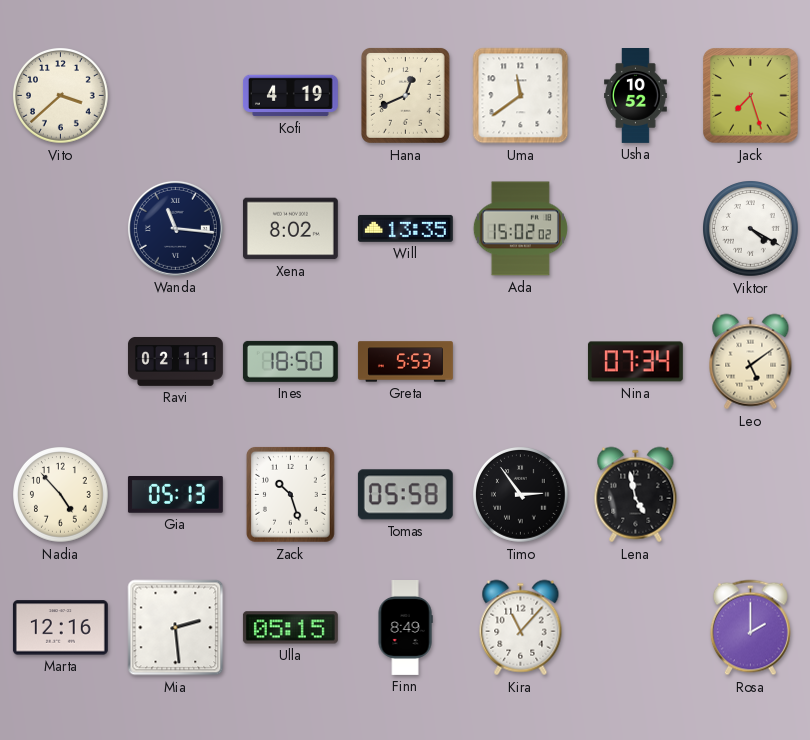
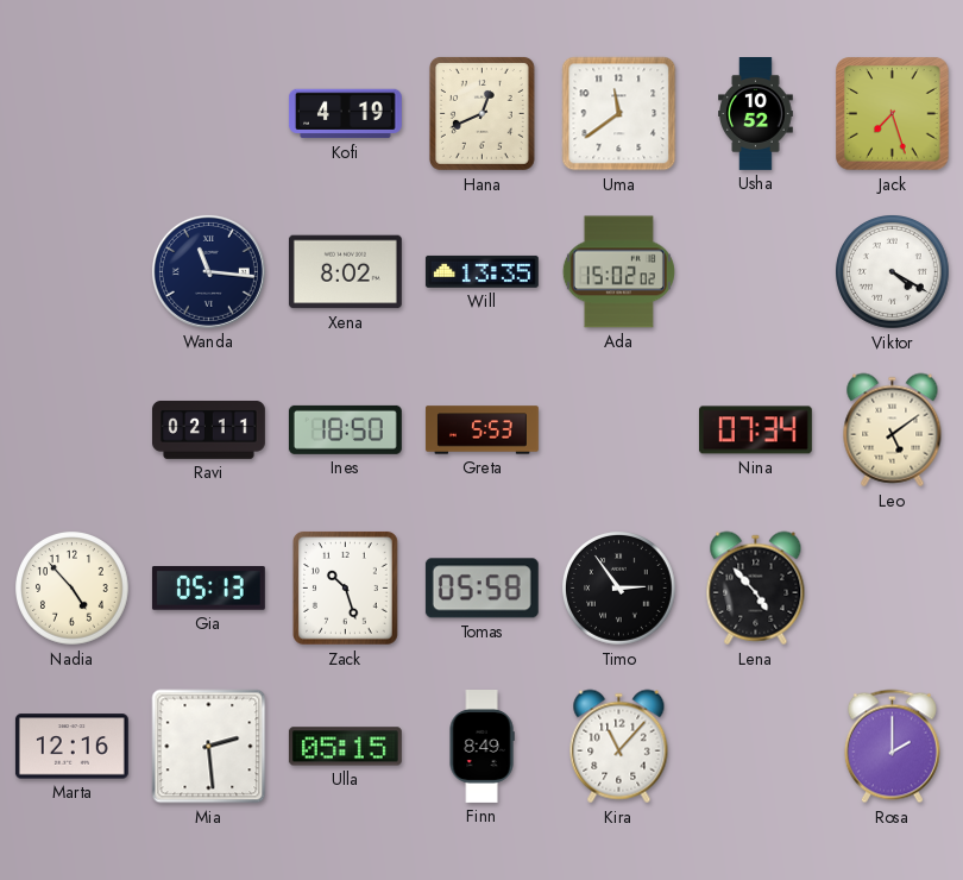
Vito: 3:38 -> none
Lena: 4:58 -> 4:53
